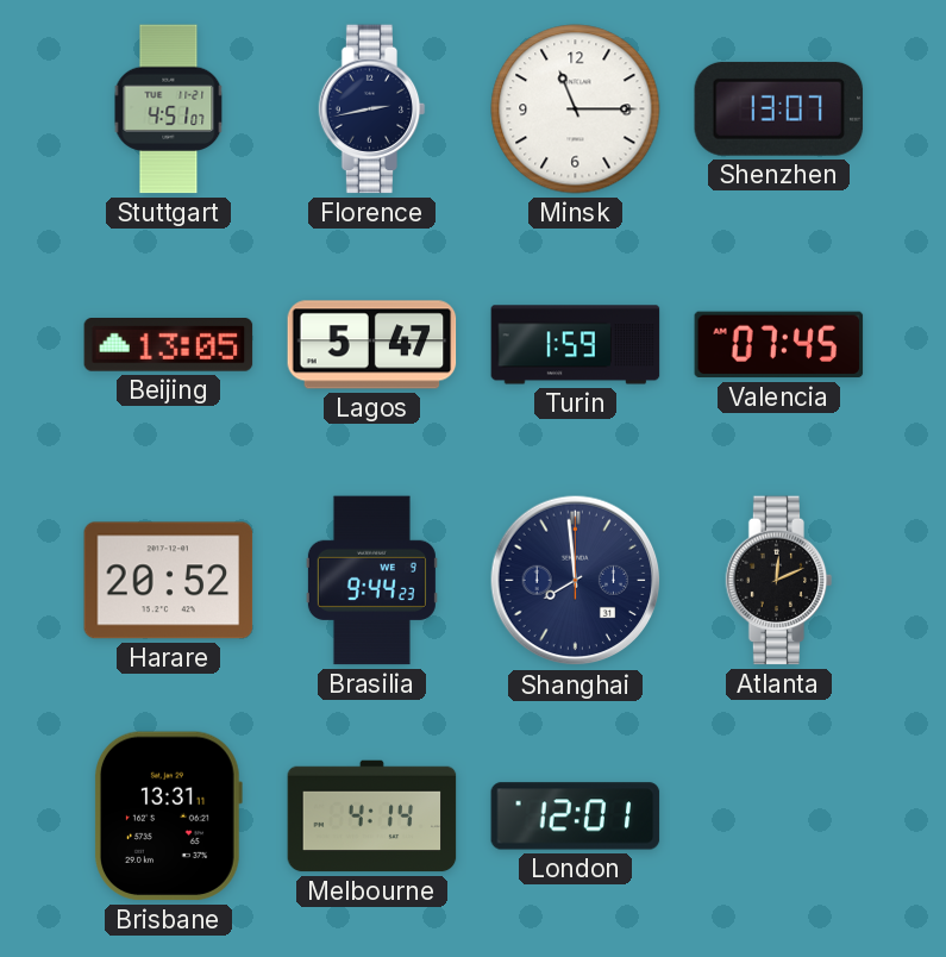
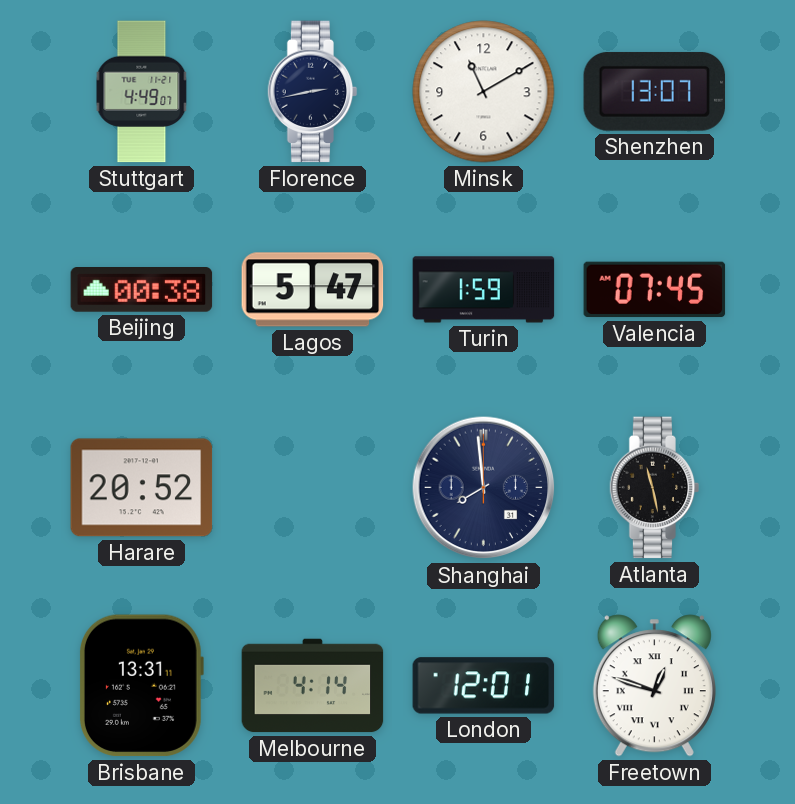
Stuttgart: 4:51 -> 4:49
Minsk: 11:15 -> 11:10
Beijing: 13:05 -> 00:38
Brasilia: 9:44 -> none
Atlanta: 12:11 -> 11:28
Freetown: none -> 12:48
